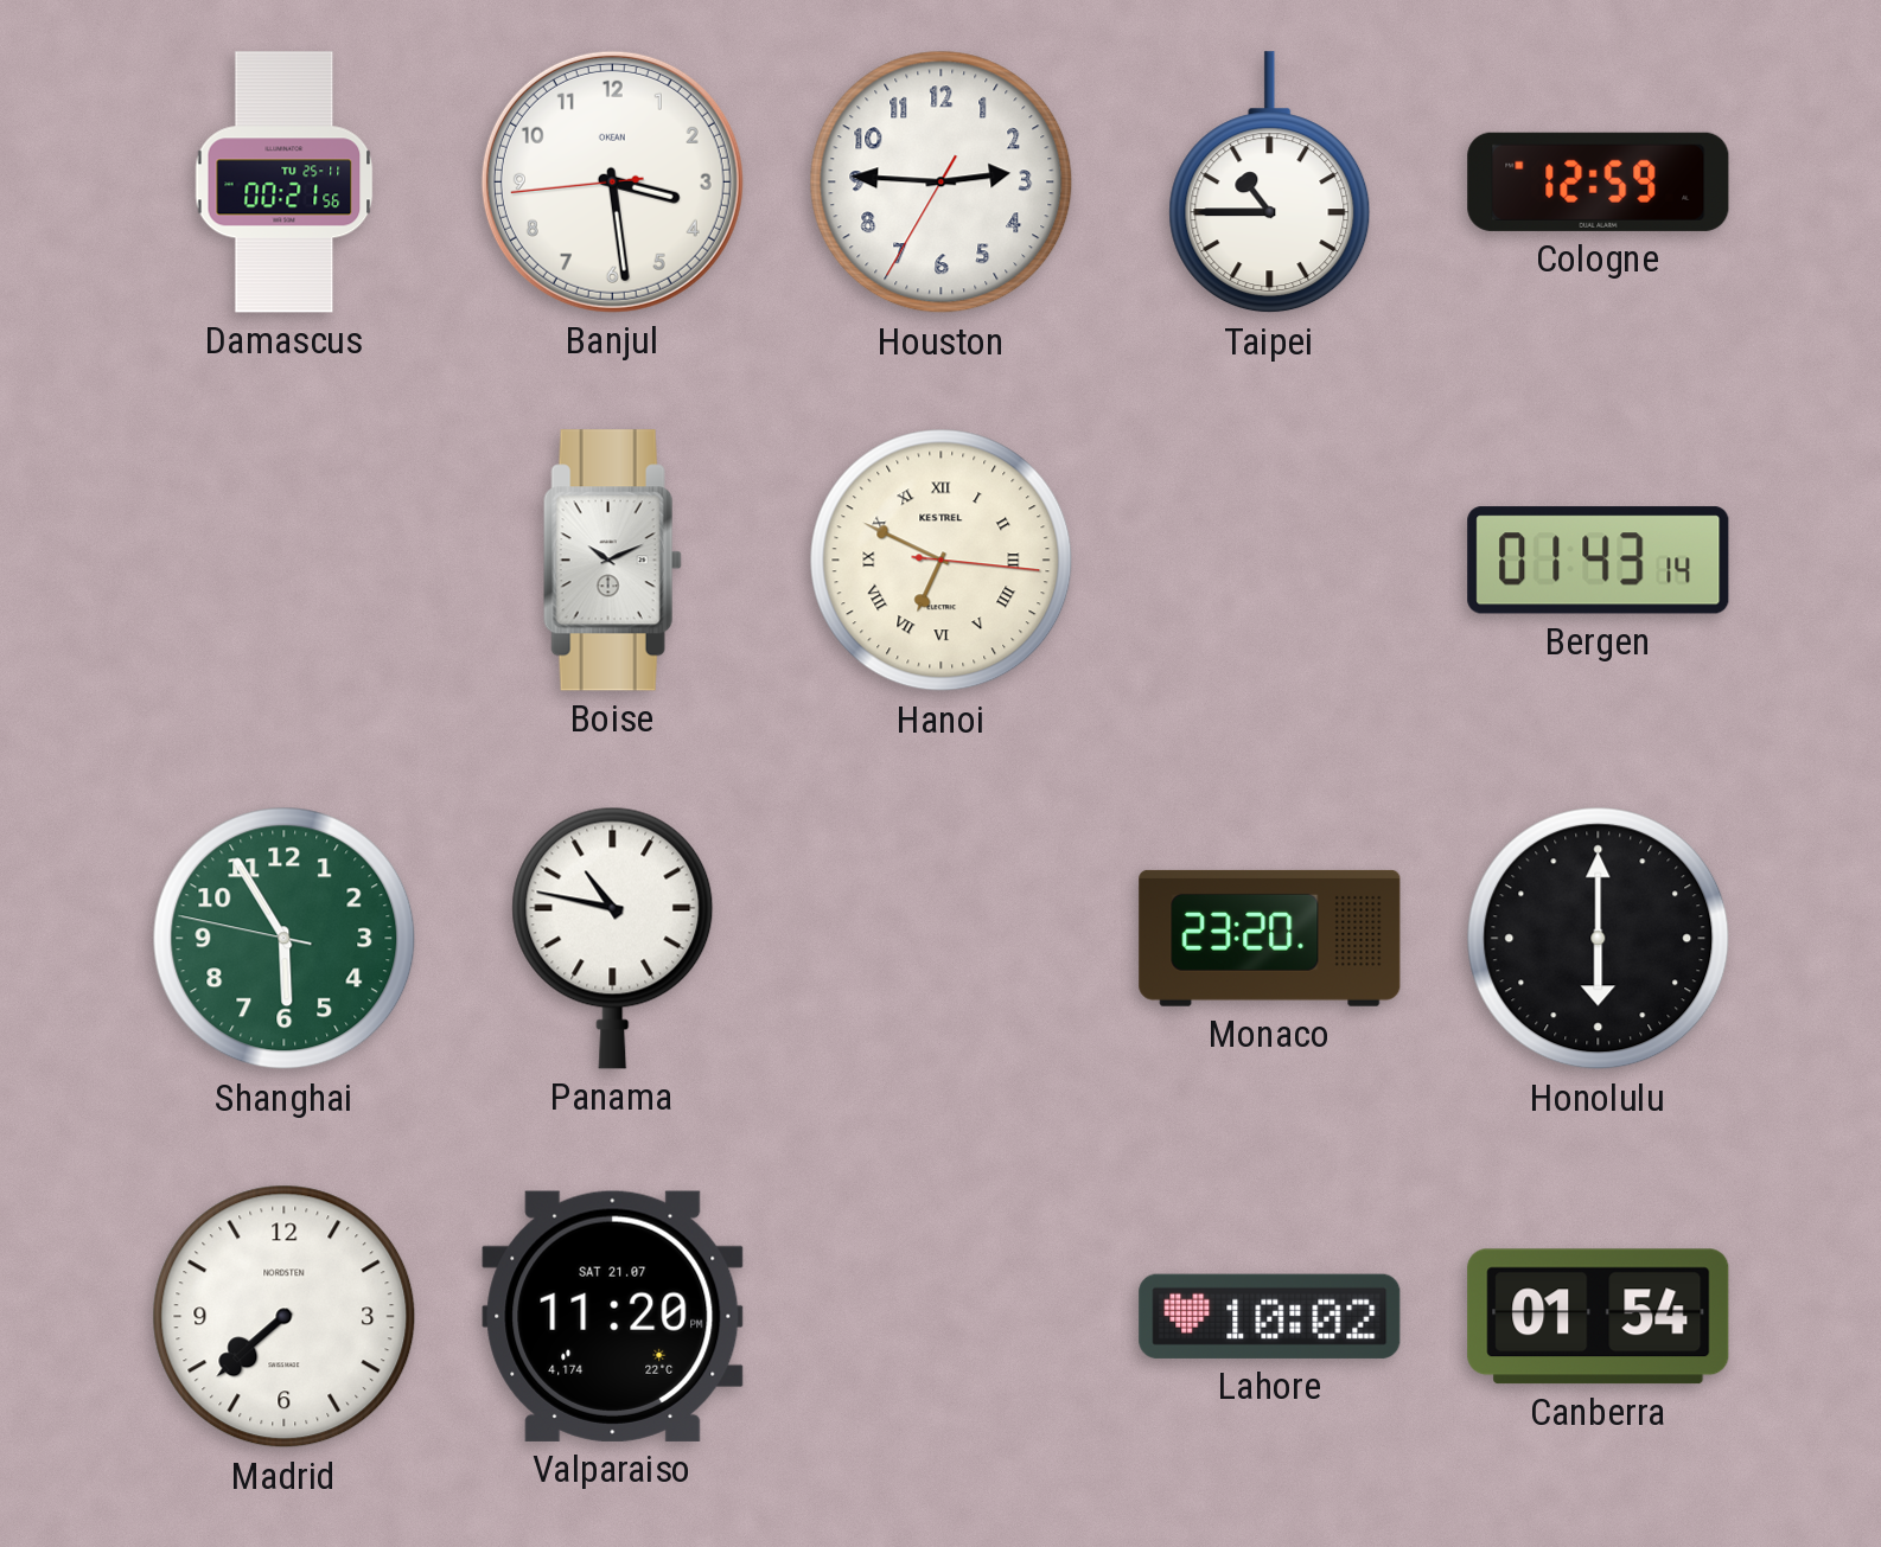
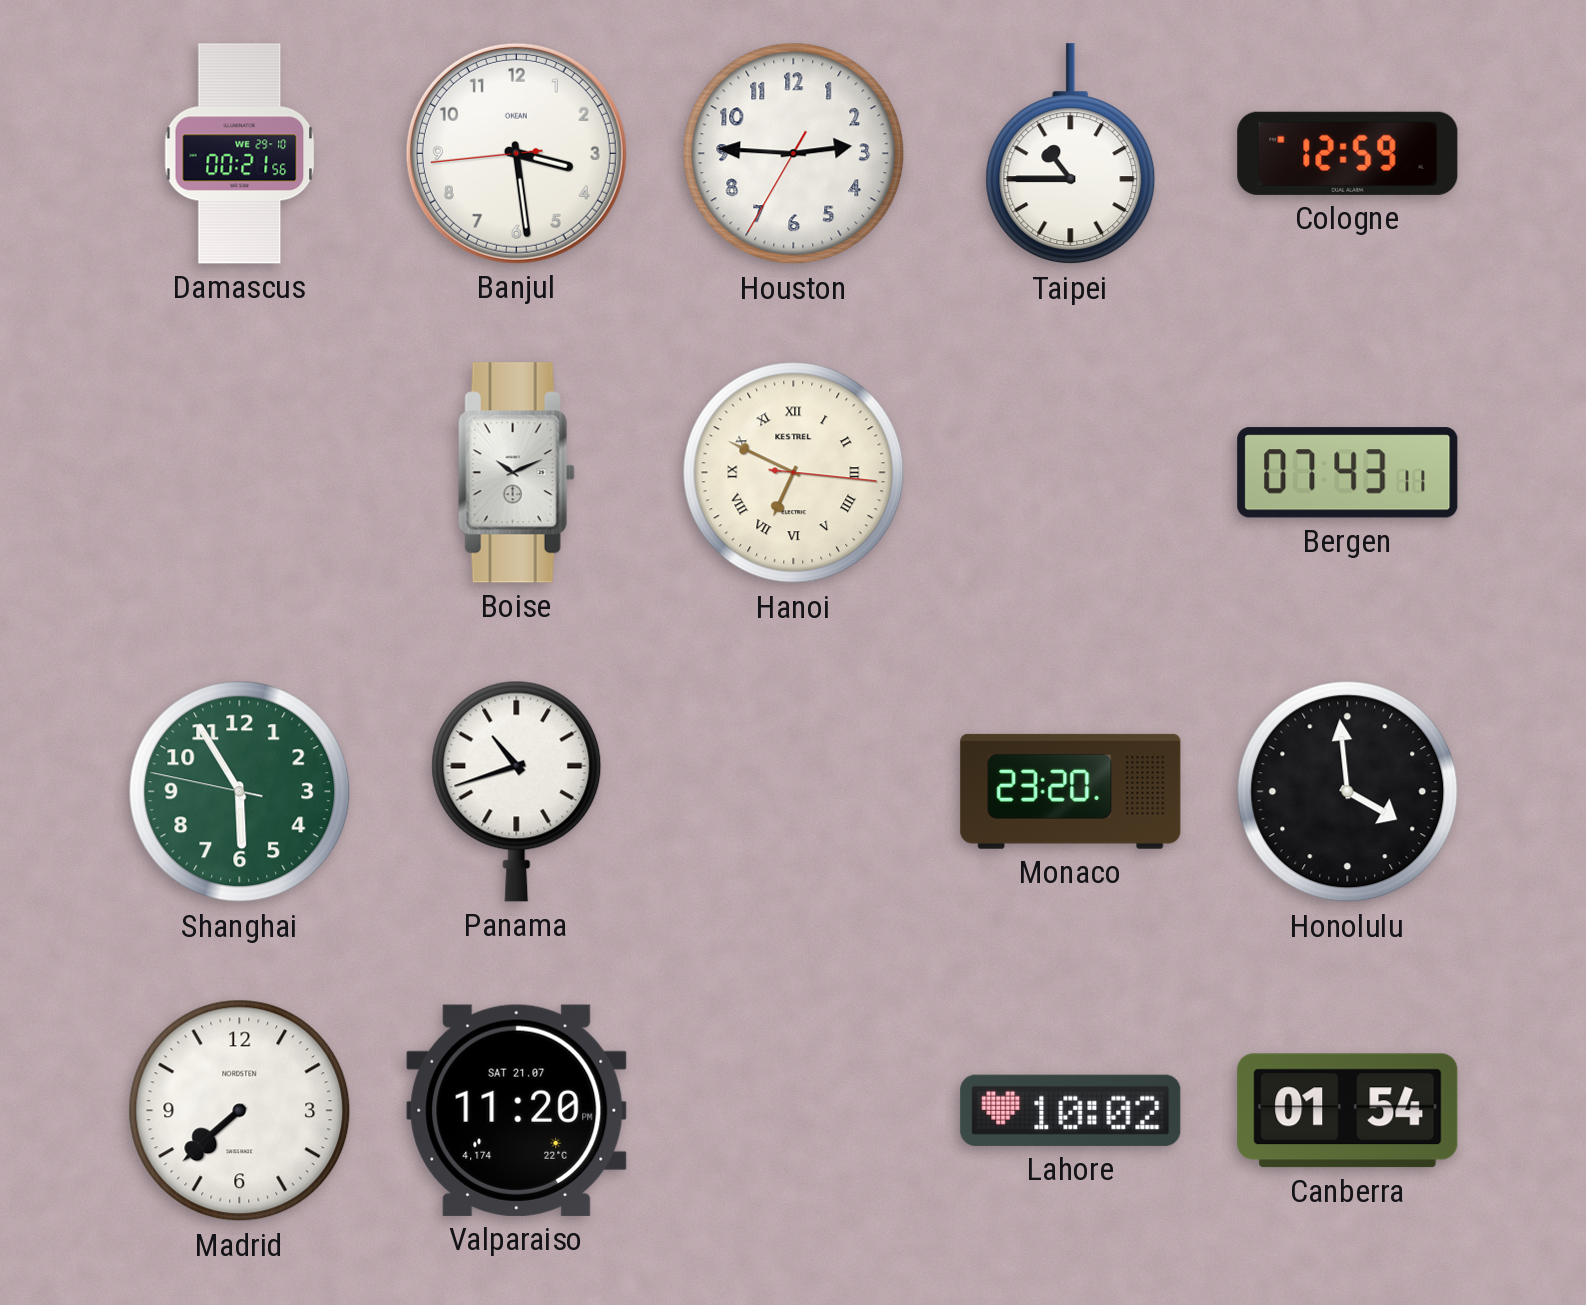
Damascus date: TU 25-11 -> WE 29-10
Bergen: 01:43 -> 07:43
Panama: 10:47 -> 10:42
Honolulu: 6:00 -> 3:59
